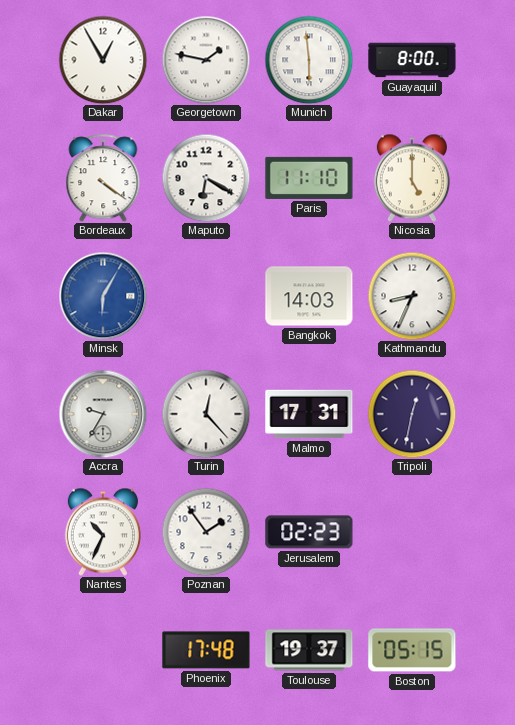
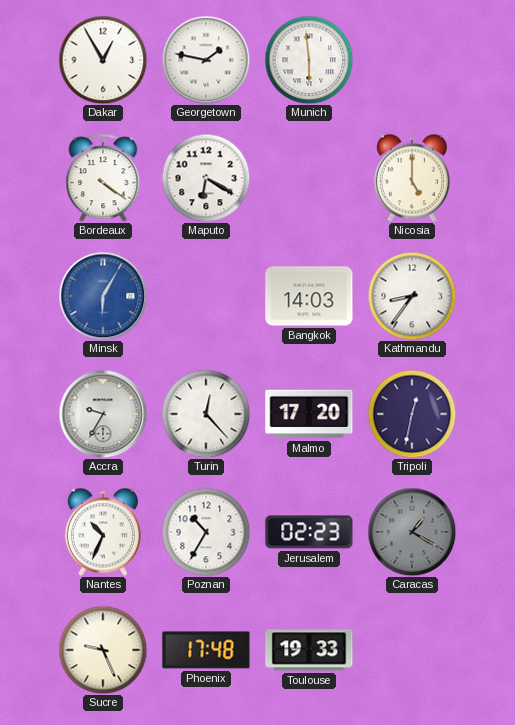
Guayaquil: 8:00 -> none
Paris: 11:10 -> none
Kathmandu: 8:34 -> 8:36
Malmo: 17:31 -> 17:20
Poznan: 1:54 -> 10:35
Caracas: none -> 1:20
Sucre: none -> 9:26
Toulouse: 19:37 -> 19:33
Boston: 05:15 -> none
